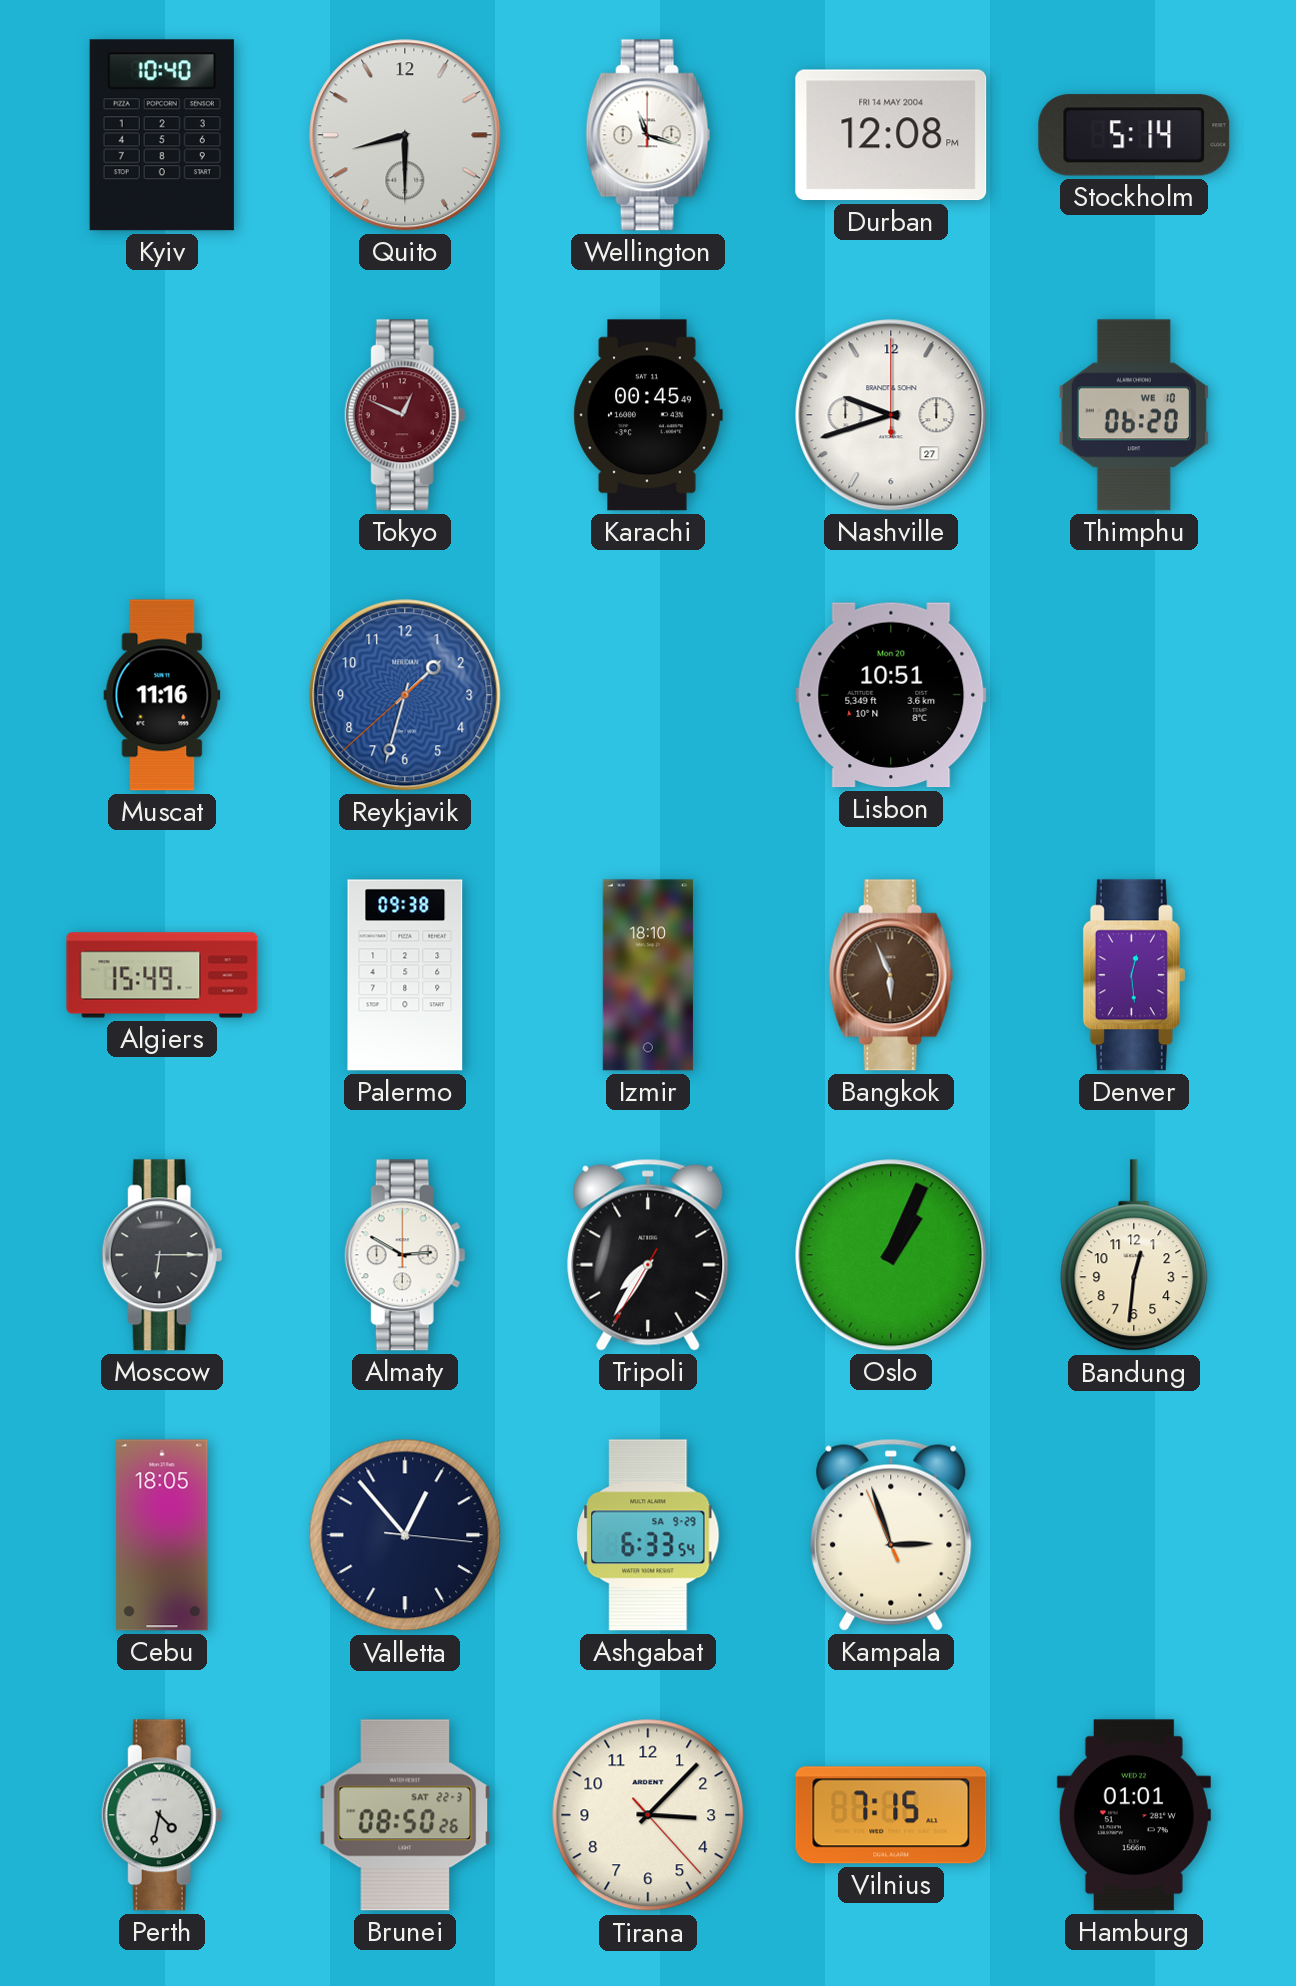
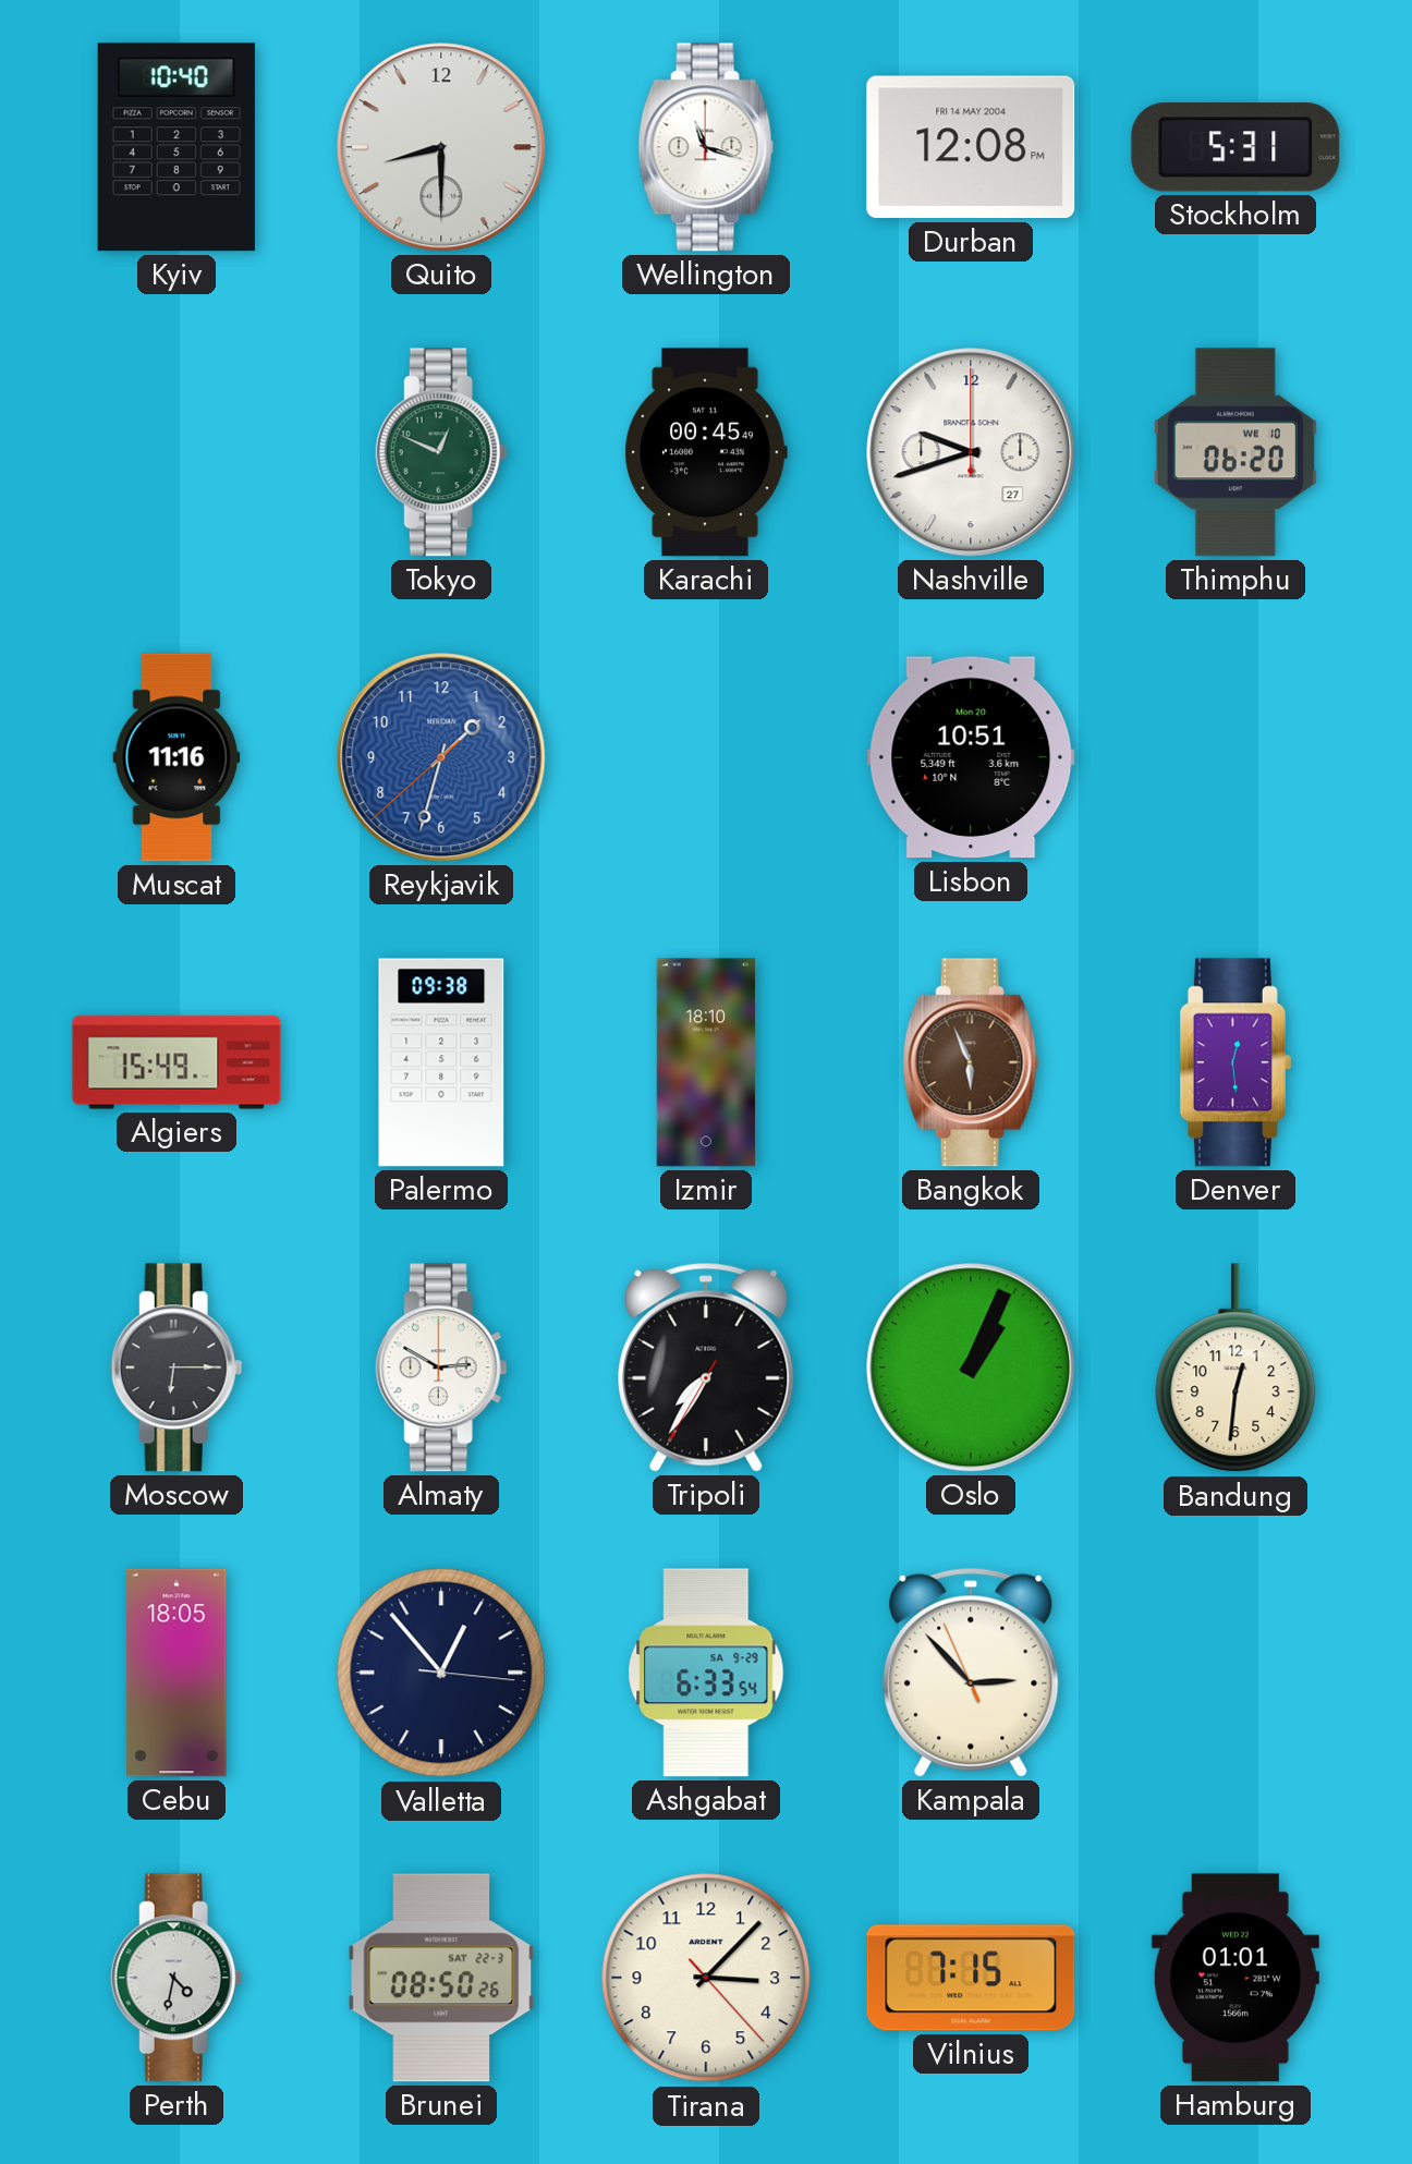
Stockholm: 5:14 -> 5:31
Tokyo dial: burgundy -> green
Kampala: 2:56 -> 2:52
